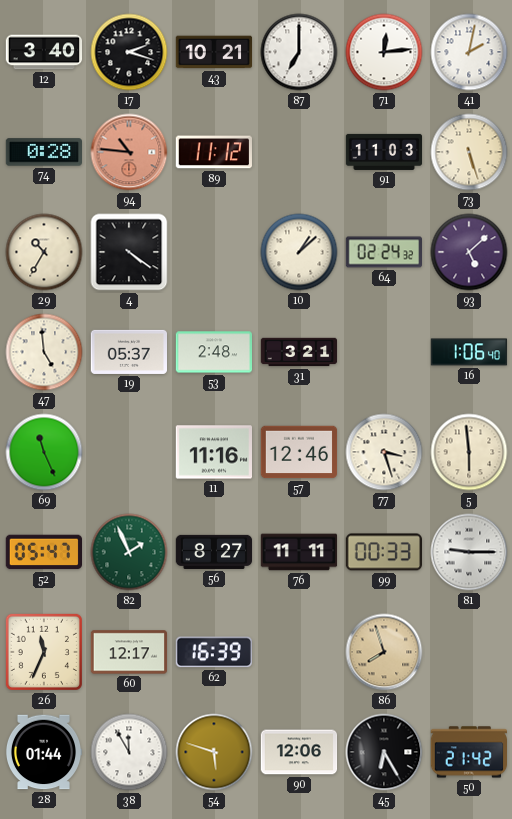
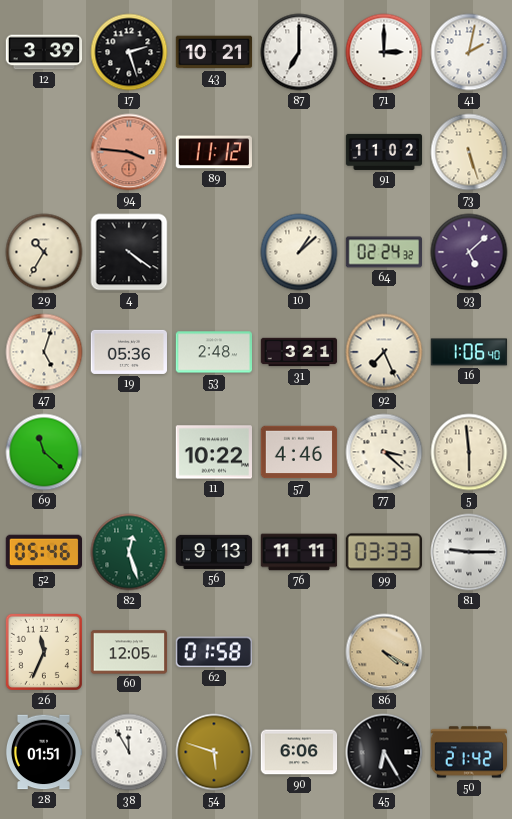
12: 3:40 -> 3:39
17: 2:18 -> 2:27
71: 12:14 -> 3:00
74: 0:28 -> none
94: 10:46 -> 3:46
91: 11:03 -> 11:02
47: 4:59 -> 5:03
19: 05:37 -> 05:36
92: none -> 7:26
69: 11:26 -> 11:22
11: 11:16 -> 10:22
57: 12:46 -> 4:46
77: 3:27 -> 3:22
52: 05:47 -> 05:46
82: 1:56 -> 12:27
56: 8:27 -> 9:13
99: 00:33 -> 03:33
60: 12:17 -> 12:05
62: 16:39 -> 01:58
86: 7:57 -> 4:20
28: 01:44 -> 01:51
90: 12:06 -> 6:06
